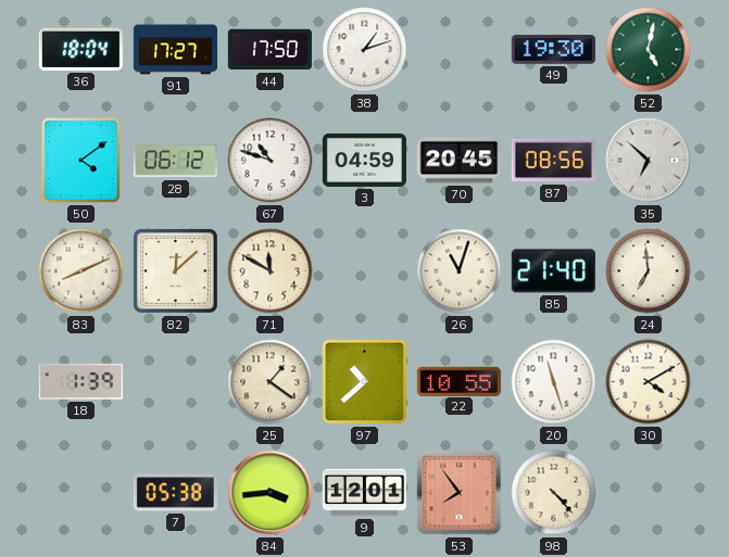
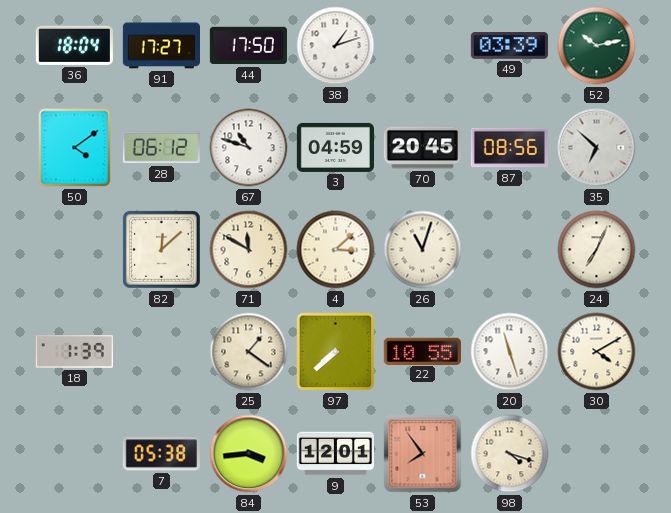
49: 19:30 -> 03:39
52: 5:02 -> 10:13
83: 8:11 -> none
4: none -> 3:08
85: 21:40 -> none
24: 6:59 -> 7:04
97: 10:38 -> 7:38
98: 4:23 -> 4:18
